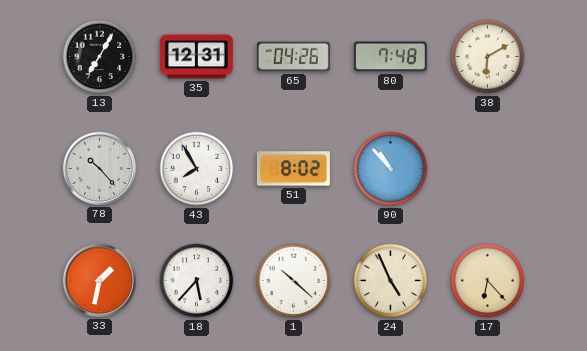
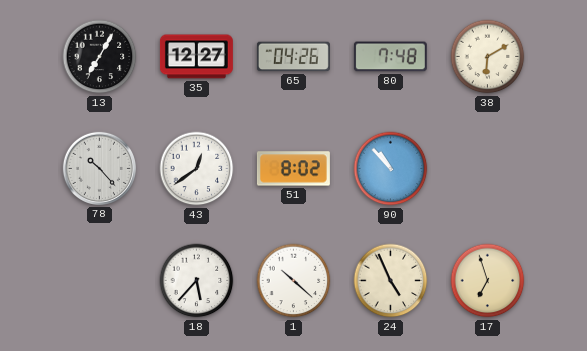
35: 12:31 -> 12:27
43: 7:55 -> 12:39
33: 1:32 -> none
17: 6:23 -> 6:57
